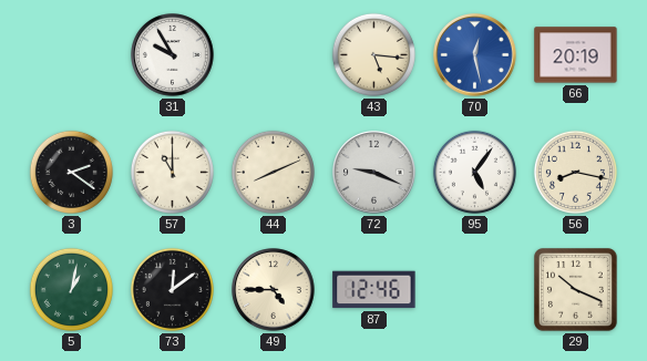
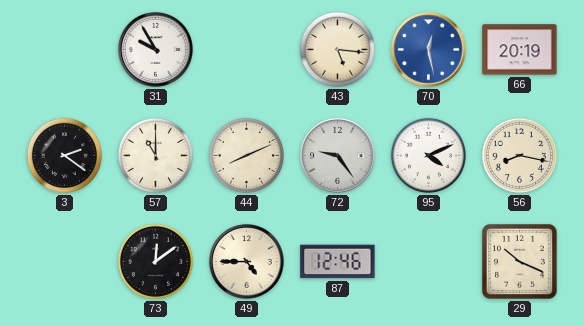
72: 9:19 -> 9:24
95: 5:06 -> 4:11
5: 1:02 -> none
